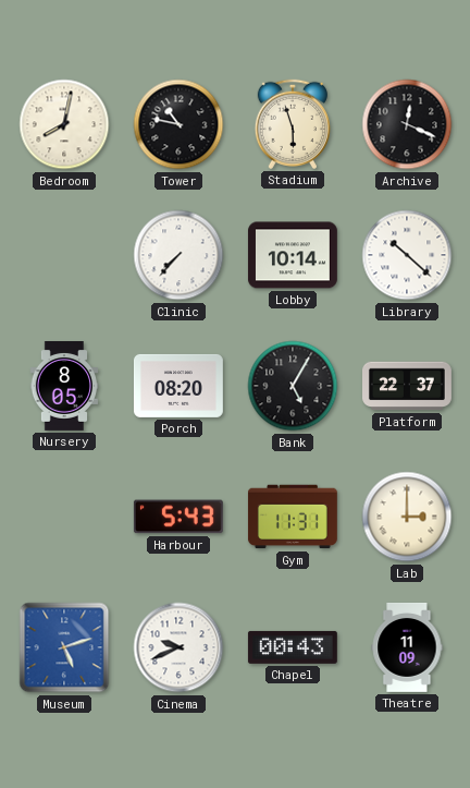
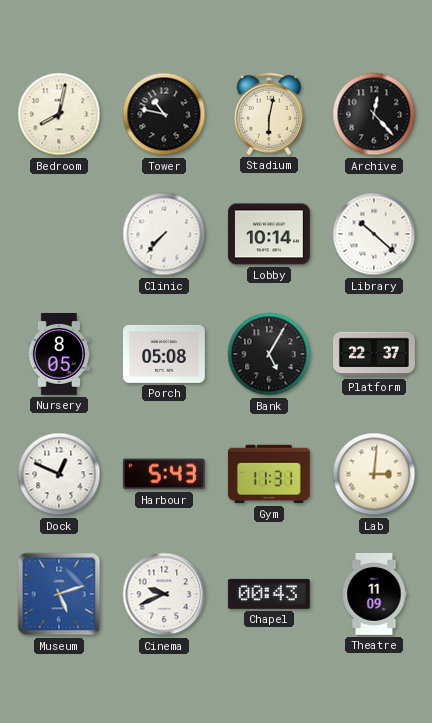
Stadium: 5:57 -> 6:02
Archive: 12:19 -> 12:23
Porch: 08:20 -> 05:08
Dock: none -> 12:49
Lab: 3:00 -> 3:01
